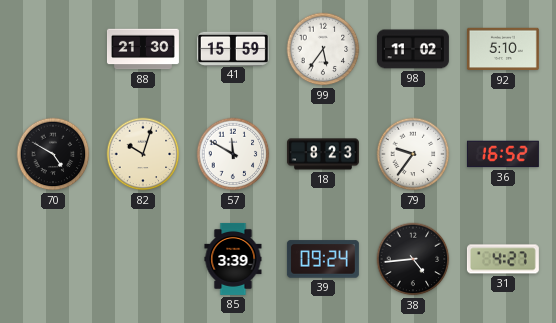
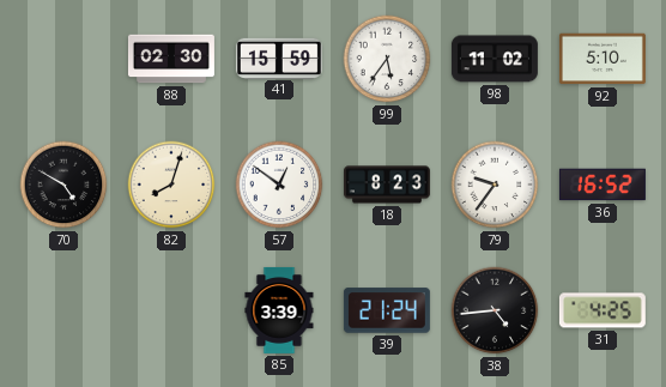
88: 21:30 -> 02:30
82: 10:03 -> 8:03
57: 11:50 -> 12:51
39: 09:24 -> 21:24
31: 4:27 -> 4:25
